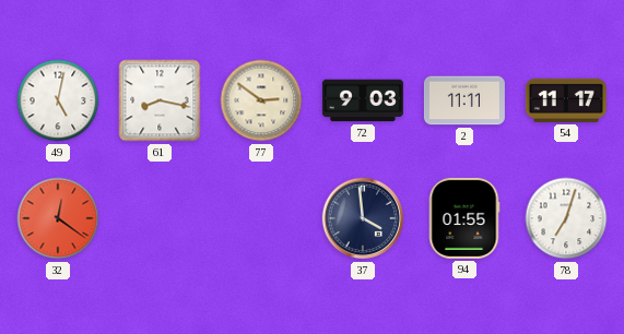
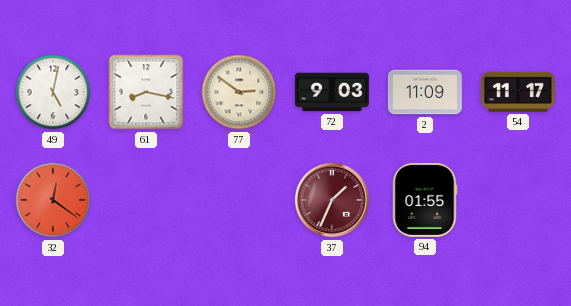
2: 11:11 -> 11:09
37: 3:59 -> 1:34
37 dial: navy -> burgundy
78: 7:03 -> none
